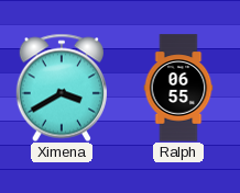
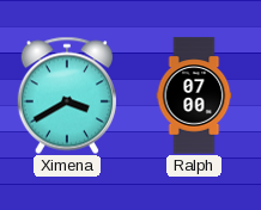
Ralph: 06:55 -> 07:00
